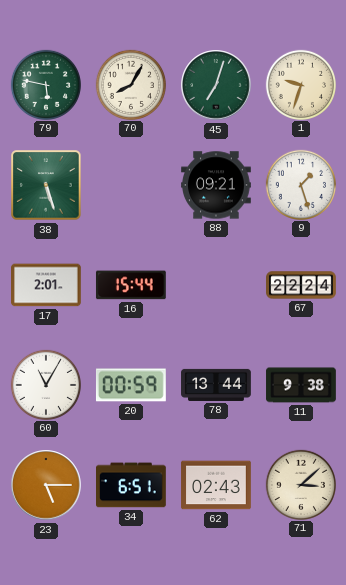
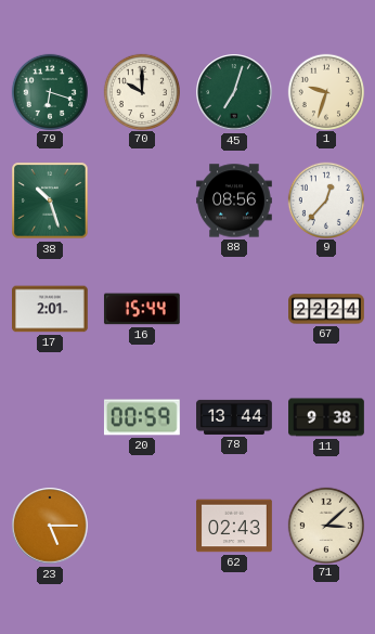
79: 5:47 -> 6:18
70: 8:05 -> 10:00
38: 5:27 -> 10:27
88: 09:21 -> 08:56
9: 1:27 -> 12:37
60: 11:05 -> none
34: 6:51 -> none
